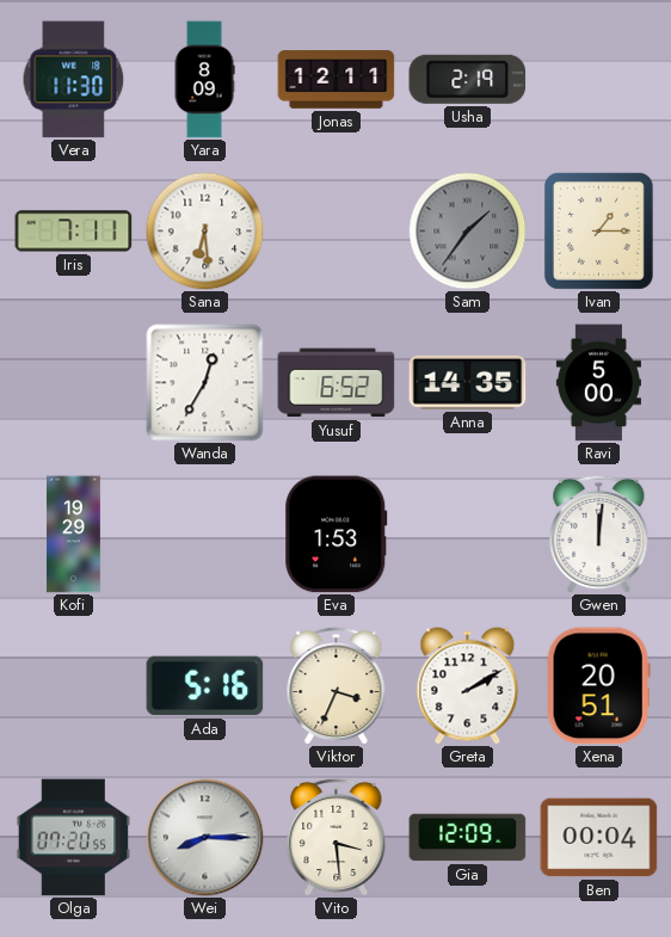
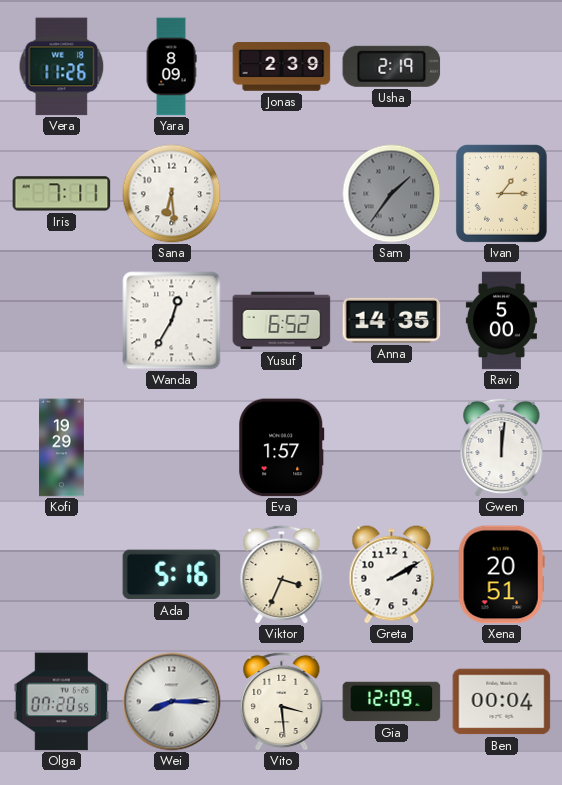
Vera: 11:30 -> 11:26
Jonas: 12:11 -> 2:39
Eva: 1:53 -> 1:57
